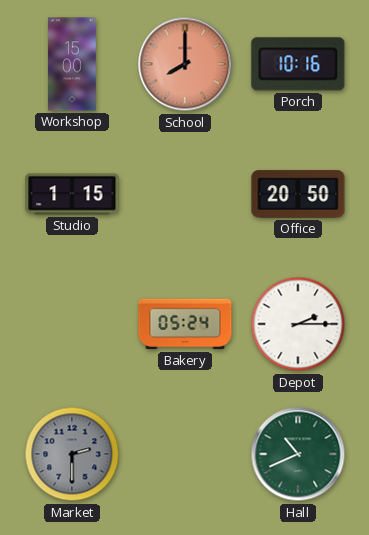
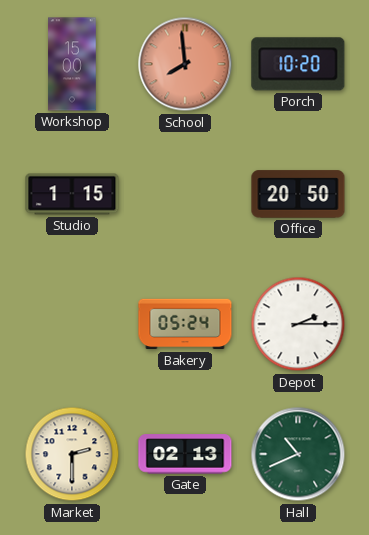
School: 8:00 -> 7:59
Porch: 10:16 -> 10:20
Market dial: grey -> cream
Gate: none -> 02:13
